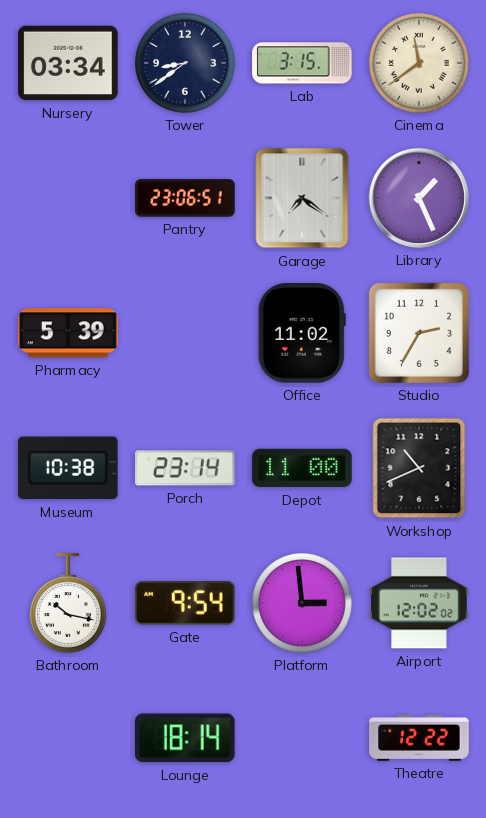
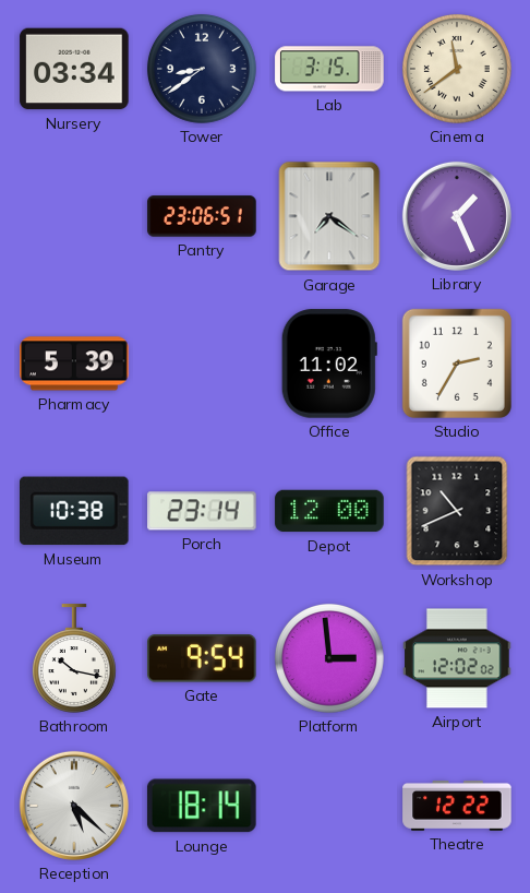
Depot: 11:00 -> 12:00
Reception: none -> 5:22
